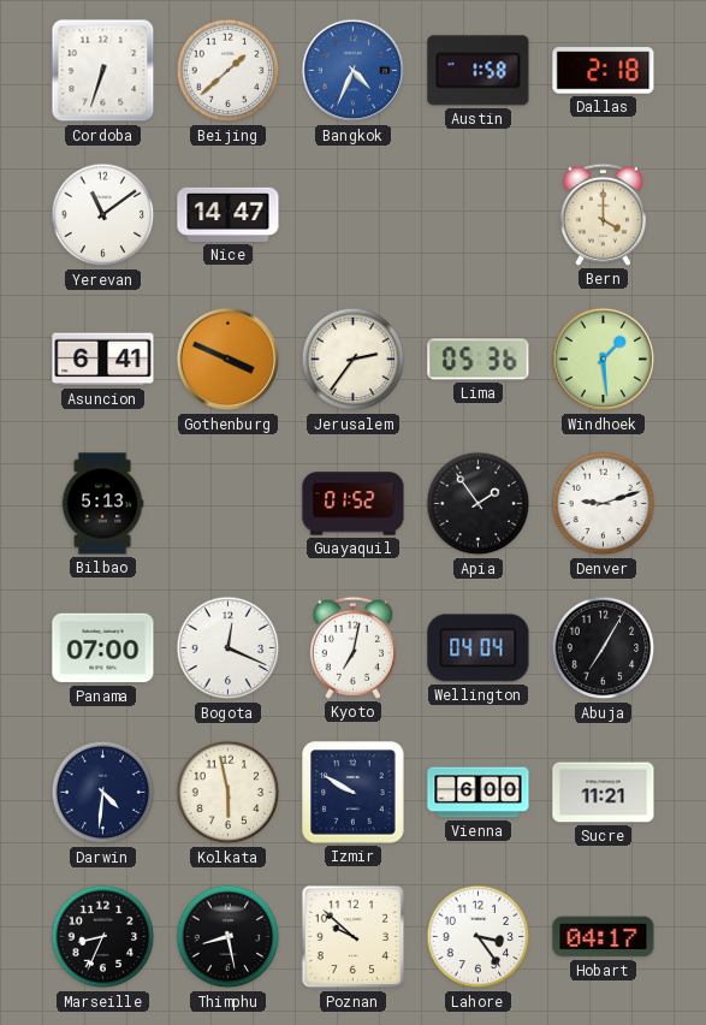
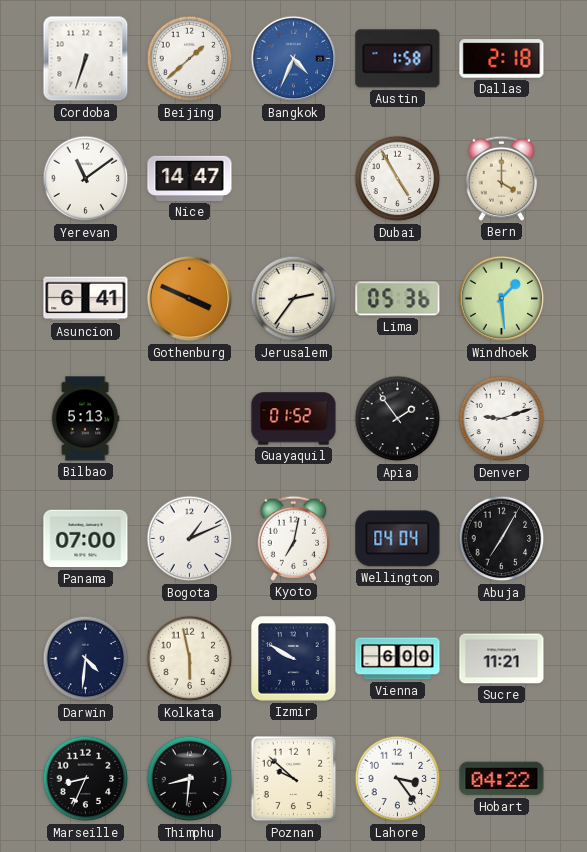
Dubai: none -> 4:55
Bogota: 12:19 -> 1:11
Thimphu: 8:28 -> 8:31
Hobart: 04:17 -> 04:22
